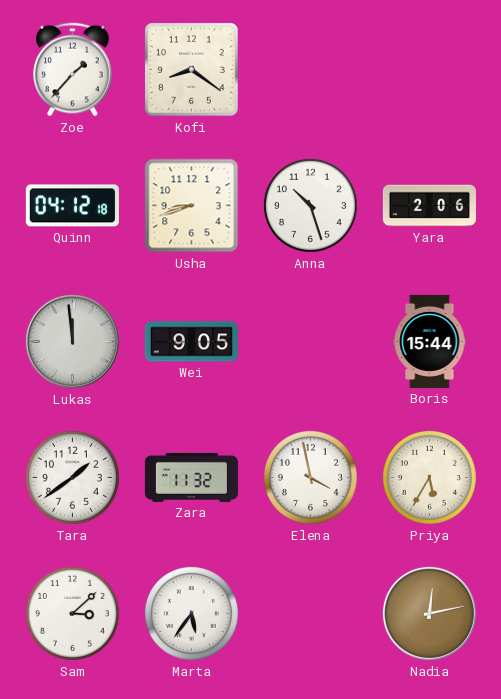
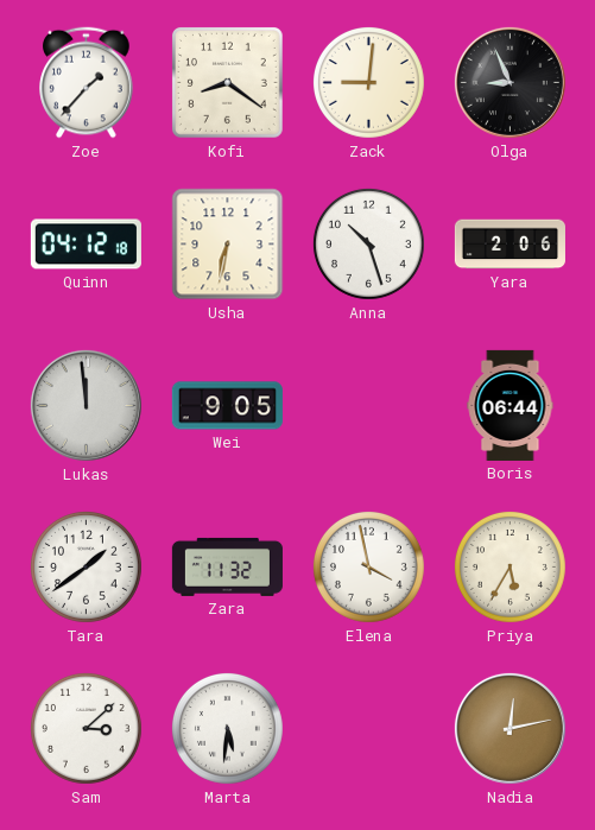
Zack: none -> 9:01
Olga: none -> 8:56
Usha: 8:42 -> 6:32
Boris: 15:44 -> 06:44
Marta: 5:36 -> 5:31
